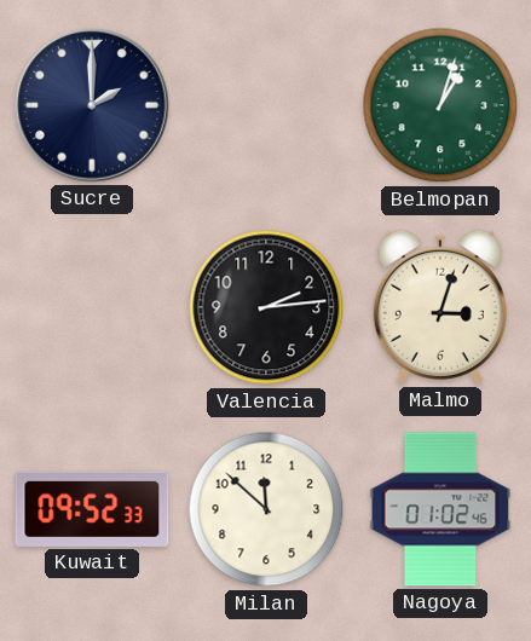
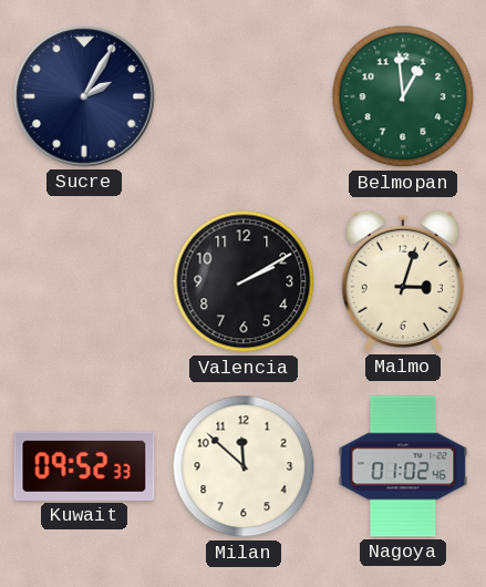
Sucre: 2:00 -> 2:05
Belmopan: 1:03 -> 12:59
Valencia: 2:14 -> 2:10
